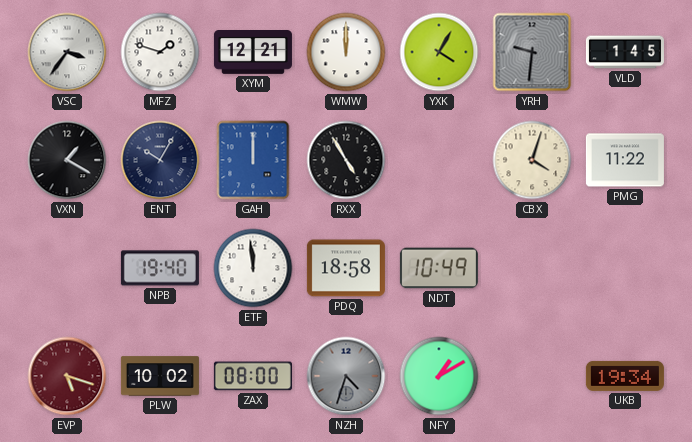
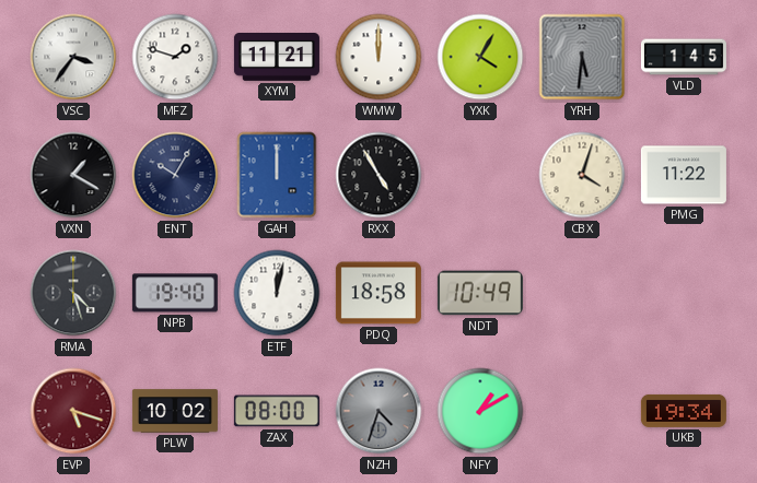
XYM: 12:21 -> 11:21
YRH: 9:31 -> 5:31
RMA: none -> 4:27
ETF: 11:59 -> 12:02
